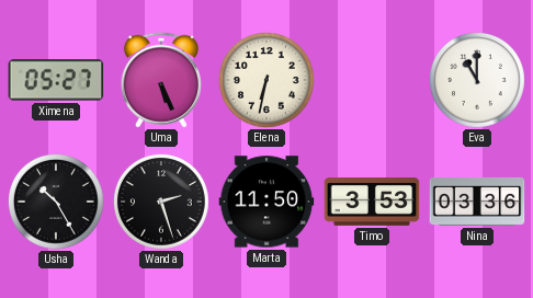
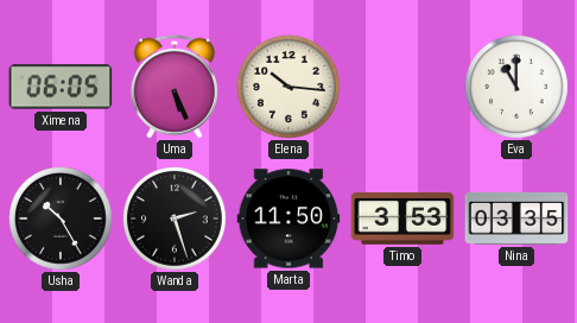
Ximena: 05:27 -> 06:05
Elena: 6:32 -> 10:16
Nina: 03:36 -> 03:35
